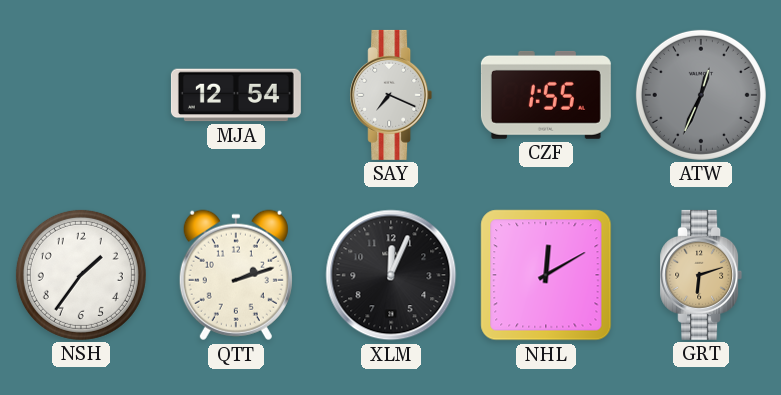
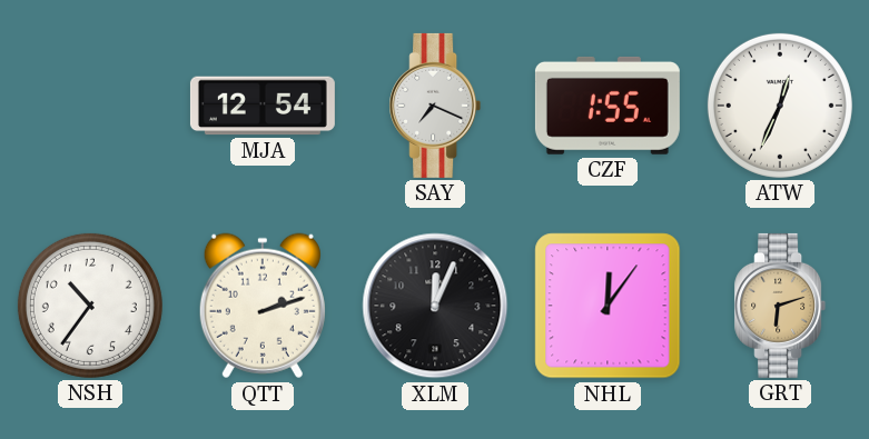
ATW dial: grey -> white
NSH: 1:36 -> 10:36
NHL: 12:10 -> 12:06
